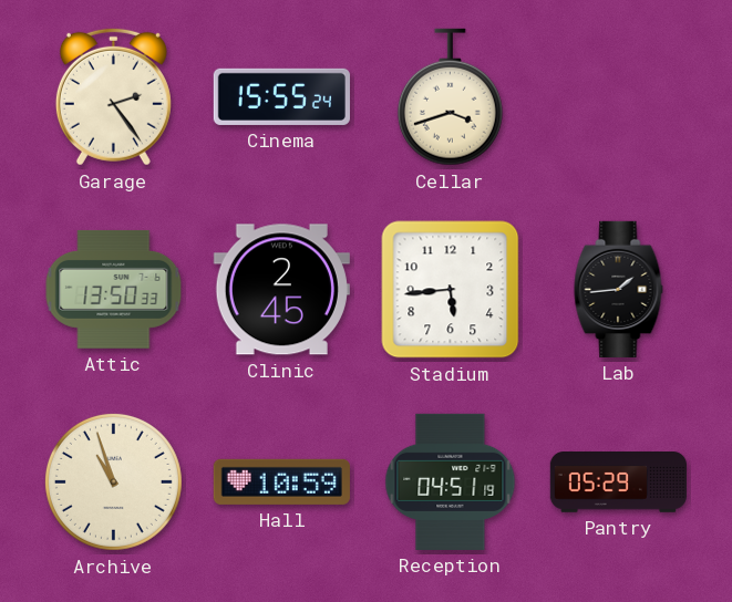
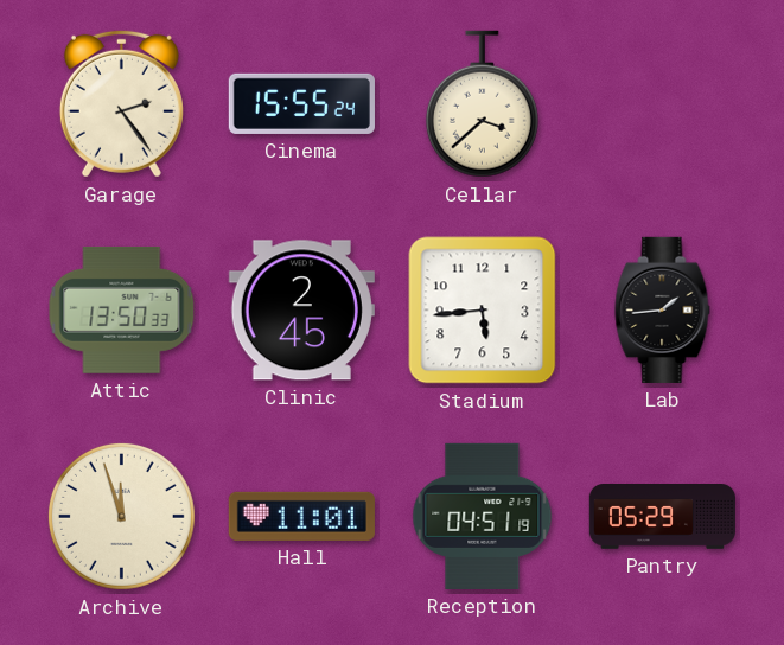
Cellar: 3:42 -> 3:38
Archive: 10:57 -> 11:57
Hall: 10:59 -> 11:01
